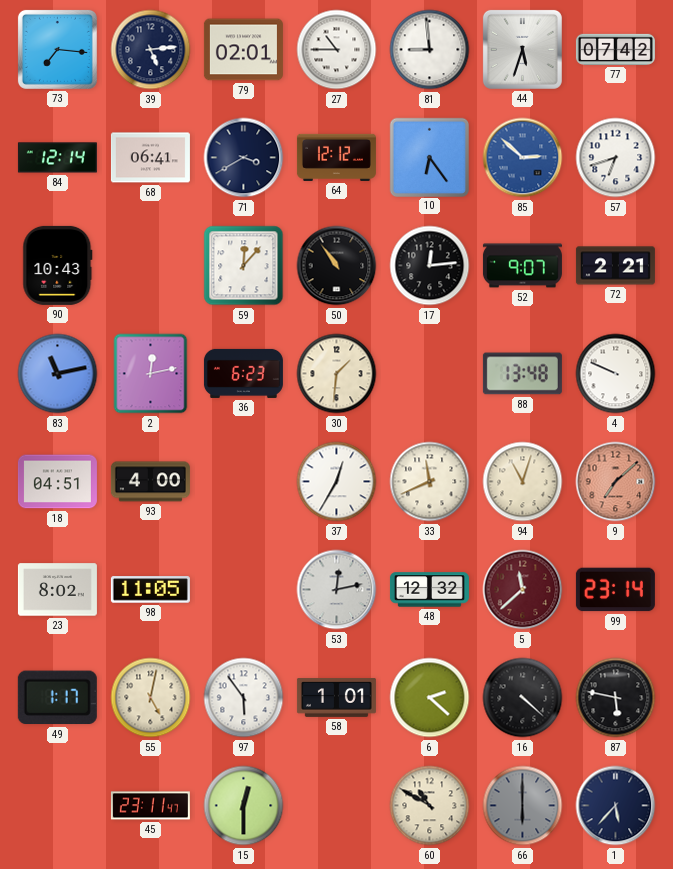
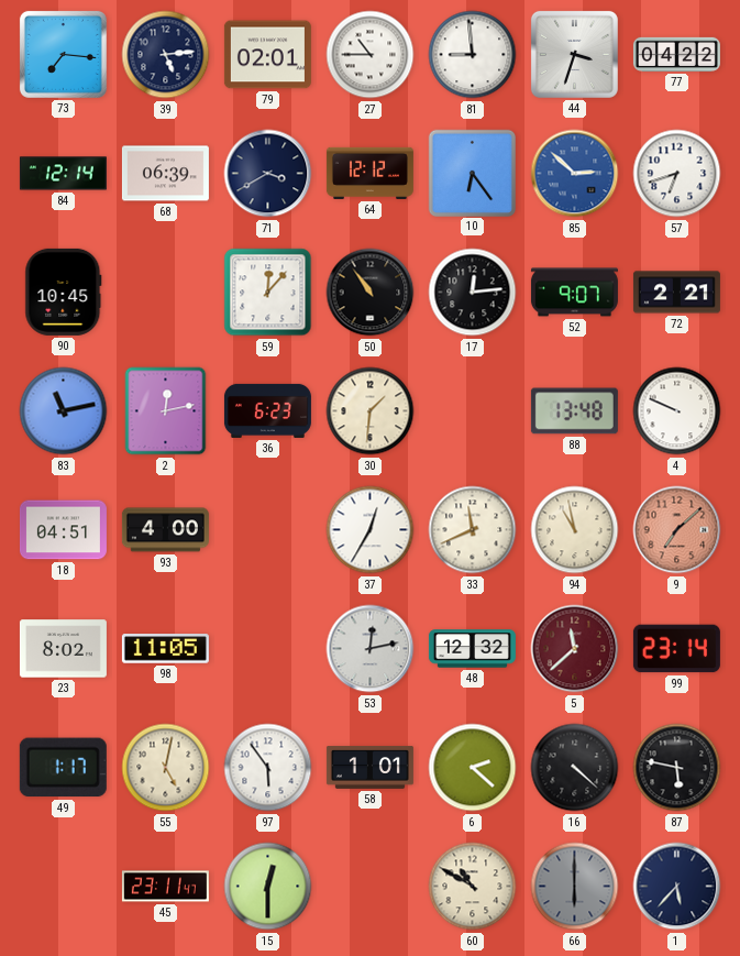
44: 5:33 -> 3:33
77: 07:42 -> 04:22
68: 06:41 -> 06:39
90: 10:43 -> 10:45
94: 11:03 -> 10:58
